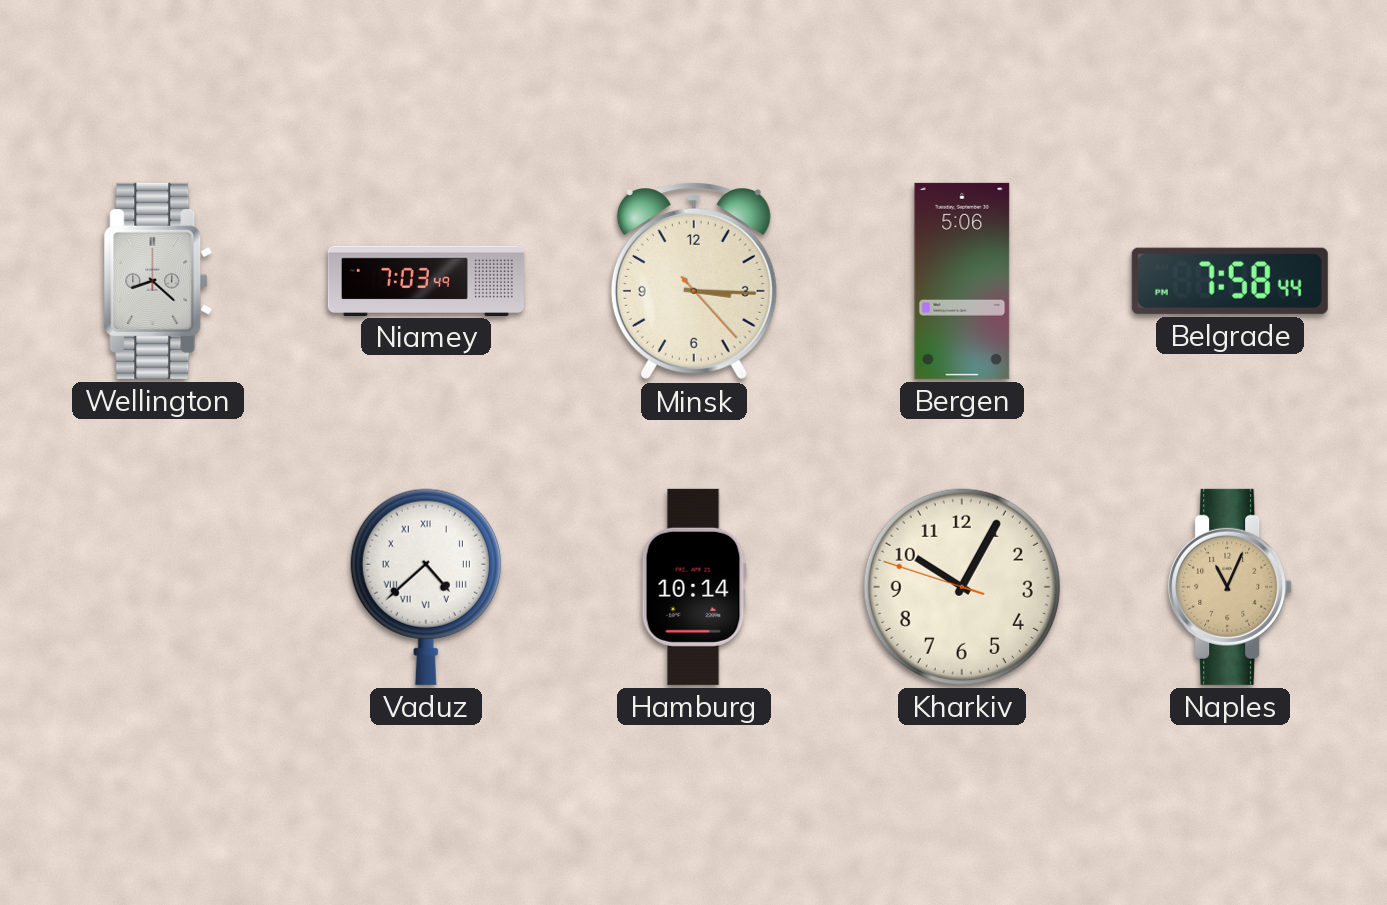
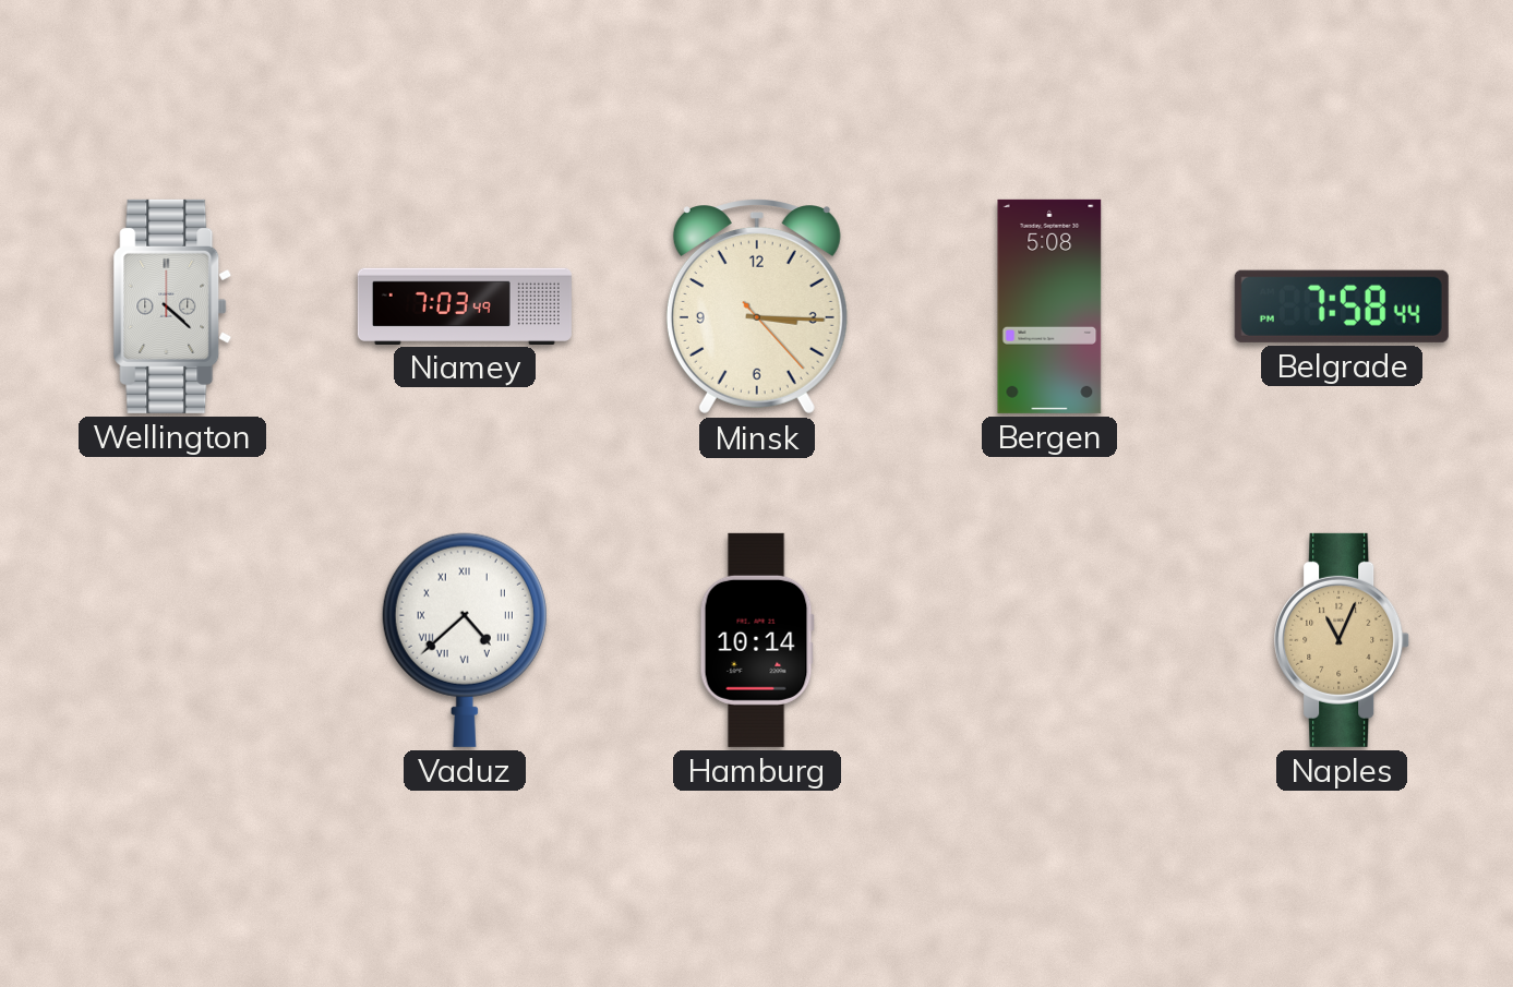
Wellington: 8:22 -> 4:22
Bergen: 5:06 -> 5:08
Kharkiv: 10:04 -> none
